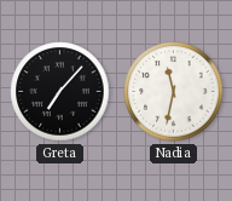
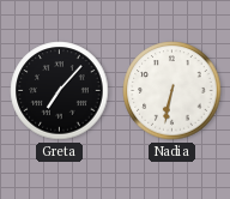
Nadia: 11:32 -> 6:32
